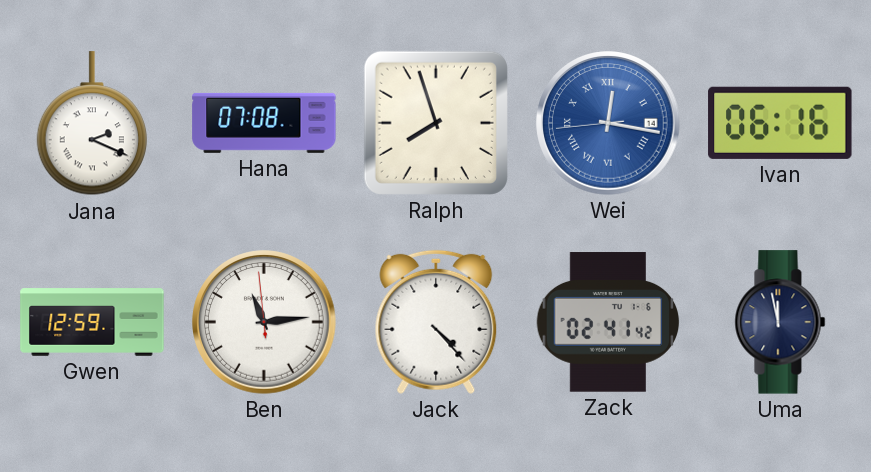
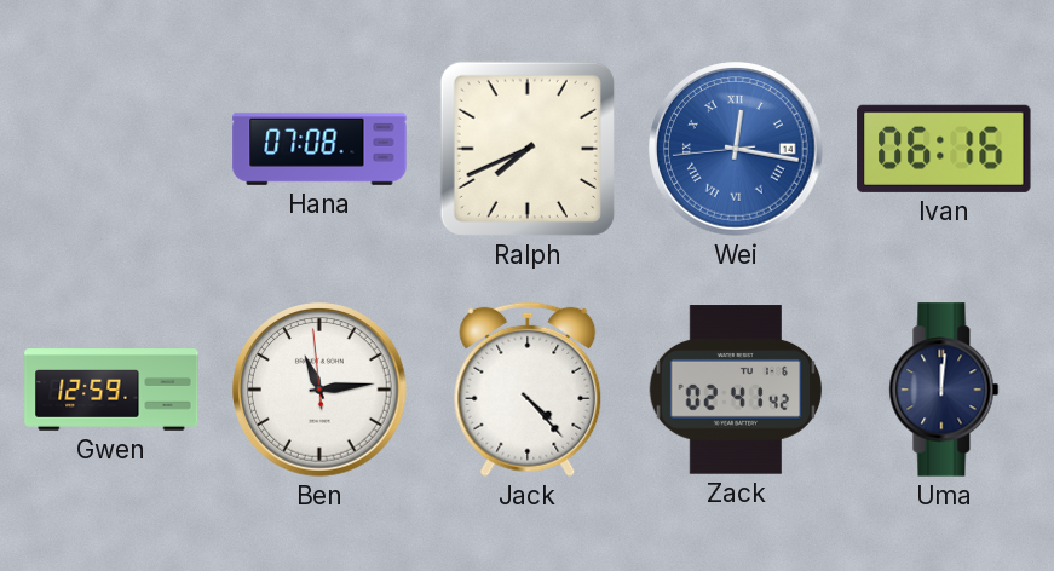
Jana: 2:19 -> none
Ralph: 7:57 -> 7:41
Uma: 11:58 -> 12:01
